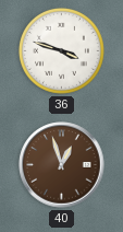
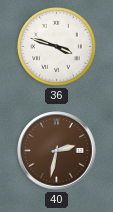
40: 12:57 -> 2:32
